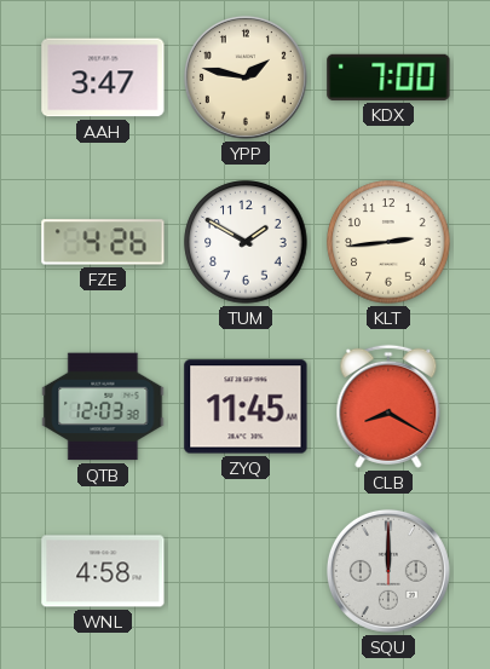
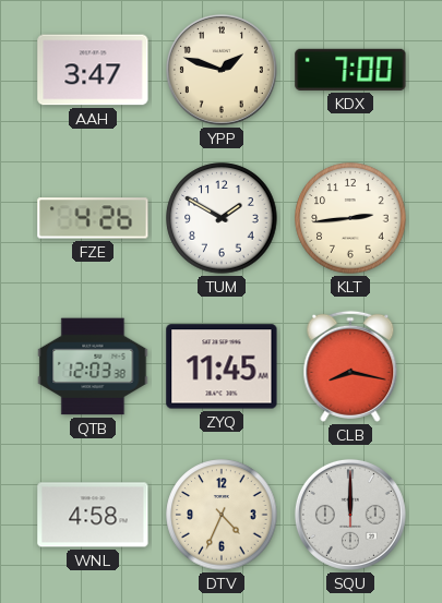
YPP: 1:47 -> 1:48
CLB: 8:20 -> 8:17
DTV: none -> 4:34
